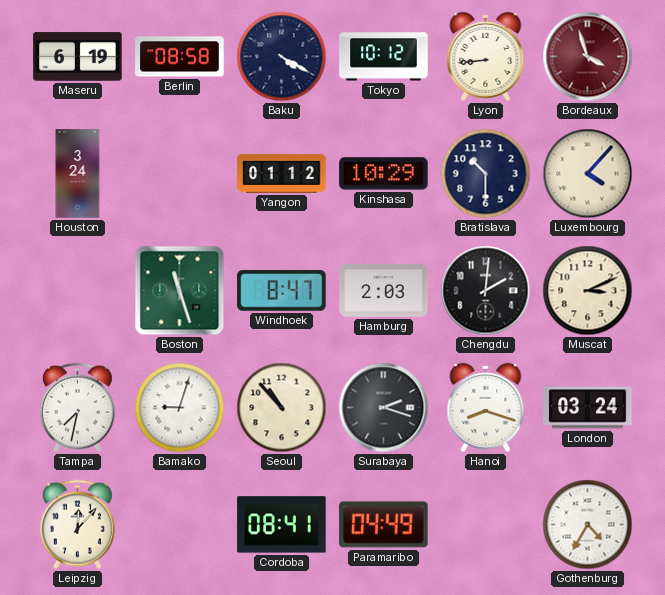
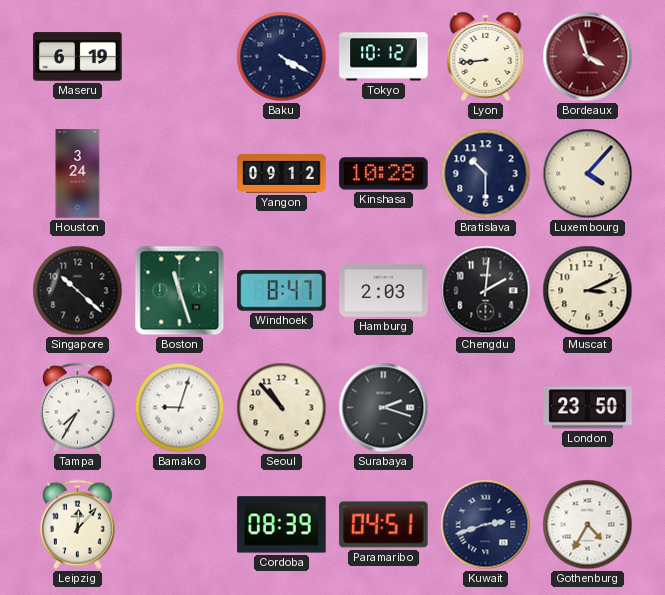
Berlin: 08:58 -> none
Yangon: 01:12 -> 09:12
Kinshasa: 10:29 -> 10:28
Singapore: none -> 10:22
Tampa: 7:32 -> 7:35
Hanoi: 8:18 -> none
London: 03:24 -> 23:50
Cordoba: 08:41 -> 08:39
Paramaribo: 04:49 -> 04:51
Kuwait: none -> 2:42
